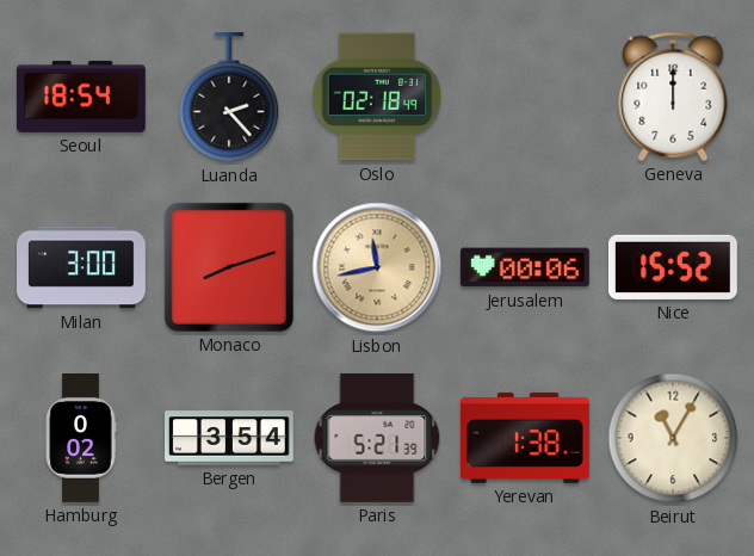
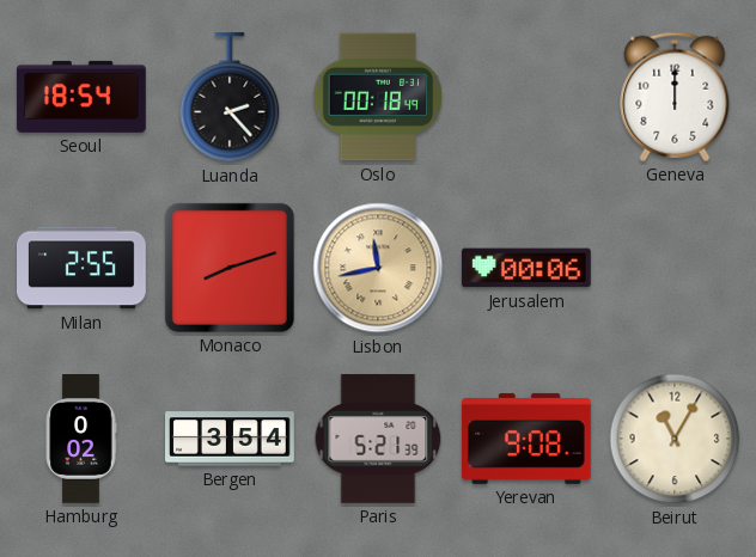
Oslo: 02:18 -> 00:18
Milan: 3:00 -> 2:55
Nice: 15:52 -> none
Yerevan: 1:38 -> 9:08
